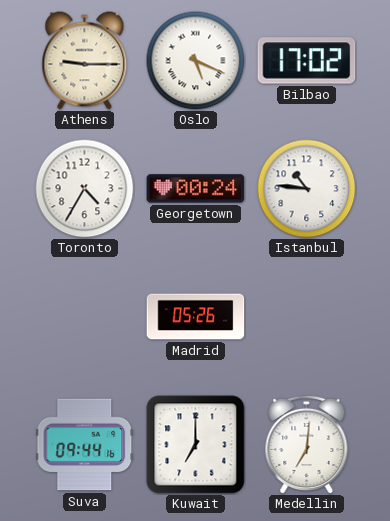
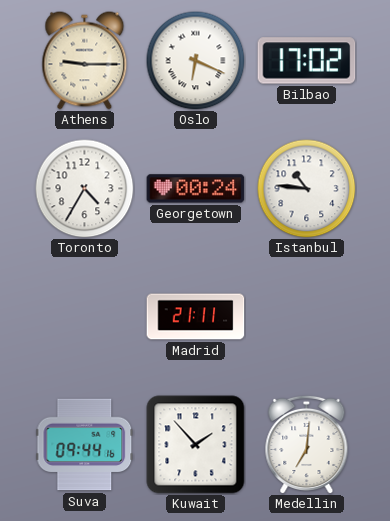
Oslo: 5:19 -> 6:19
Madrid: 05:26 -> 21:11
Kuwait: 7:00 -> 1:53
